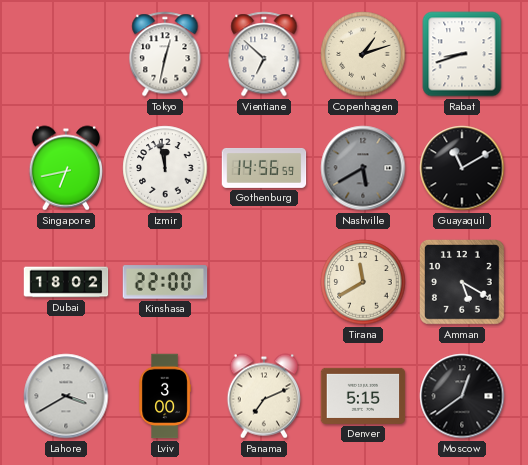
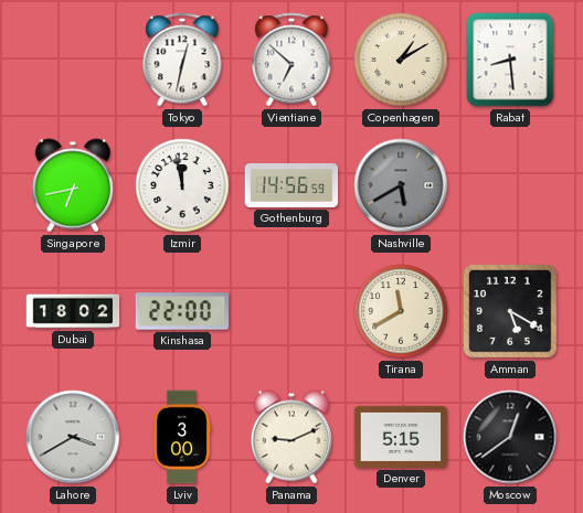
Copenhagen: 1:12 -> 1:10
Rabat: 8:42 -> 8:29
Guayaquil: 11:10 -> none
Panama: 7:11 -> 9:11
